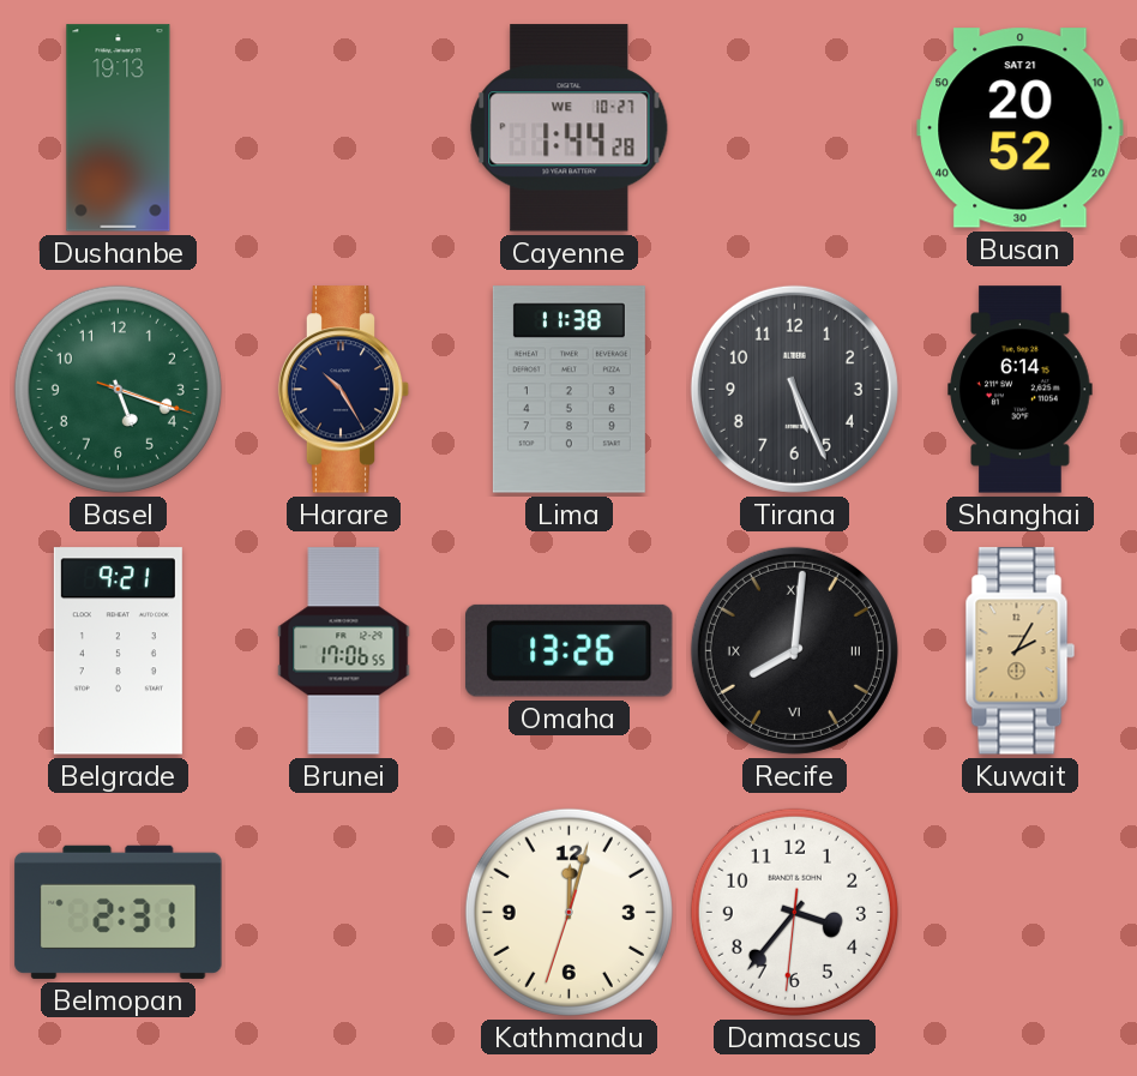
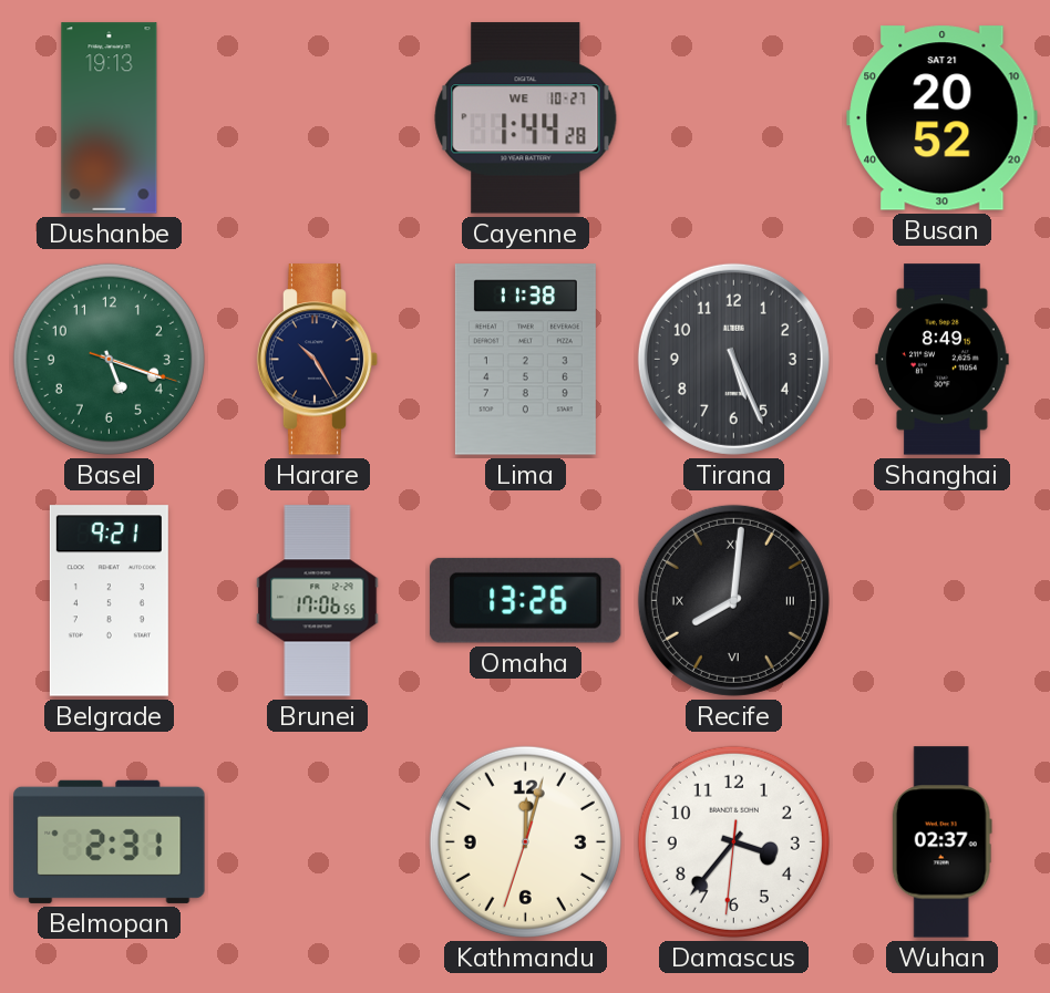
Shanghai: 6:14 -> 8:49
Kuwait: 2:05 -> none
Wuhan: none -> 02:37
